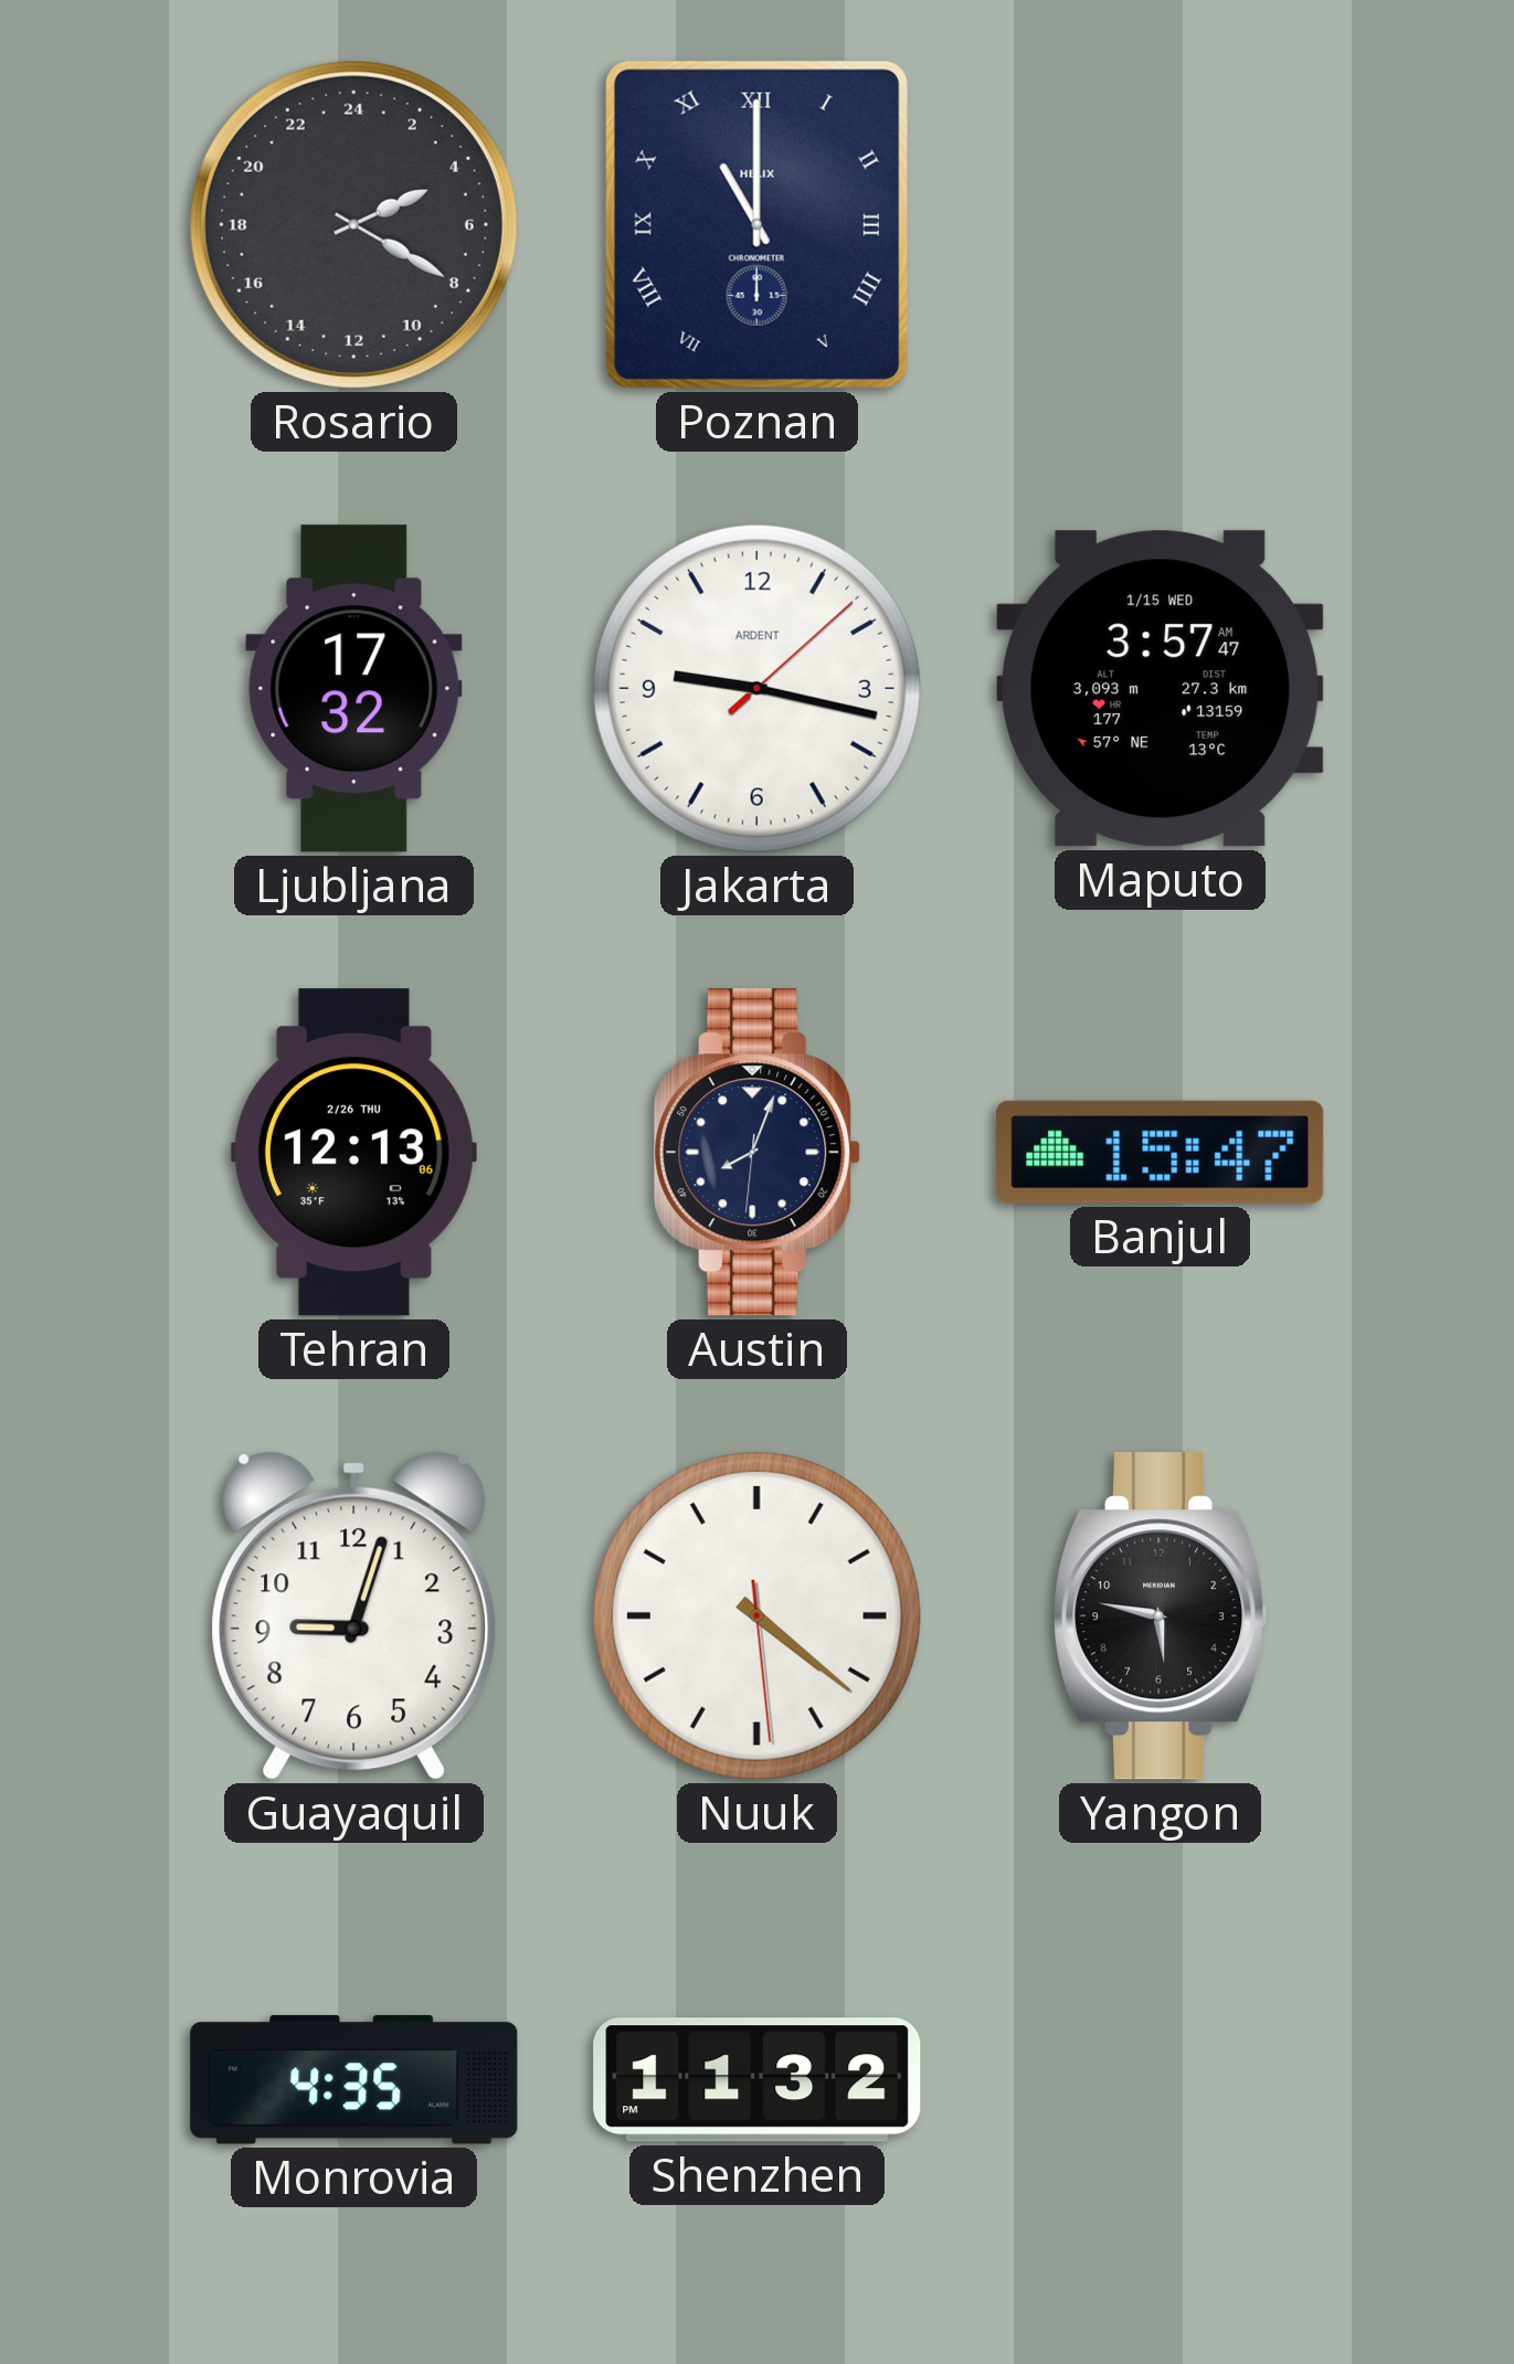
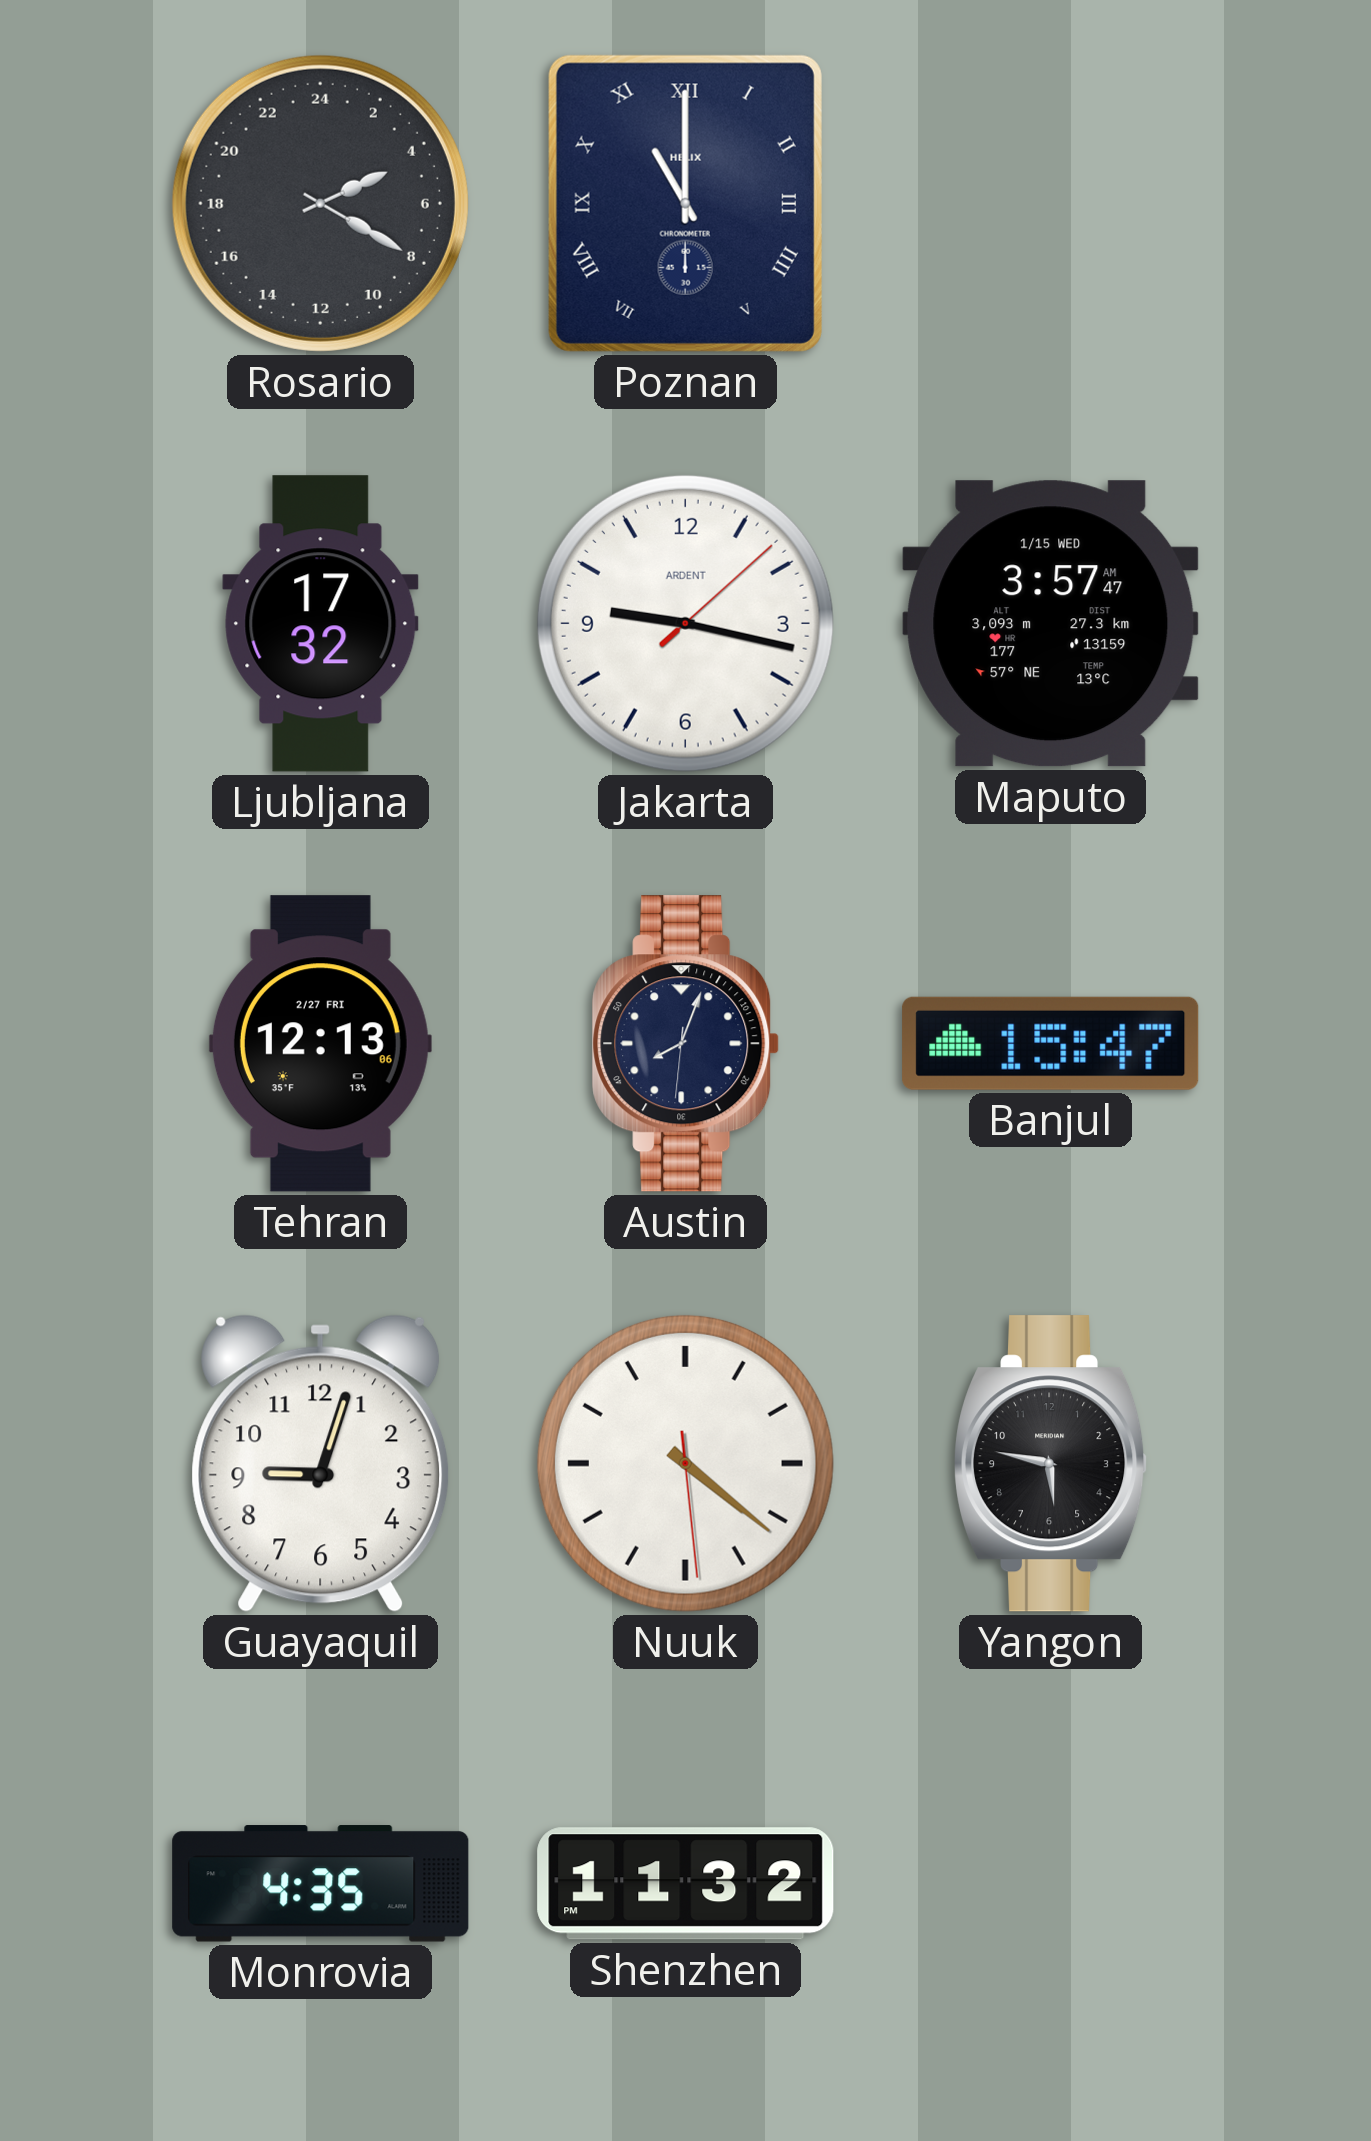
Tehran date: 2/26 THU -> 2/27 FRI
